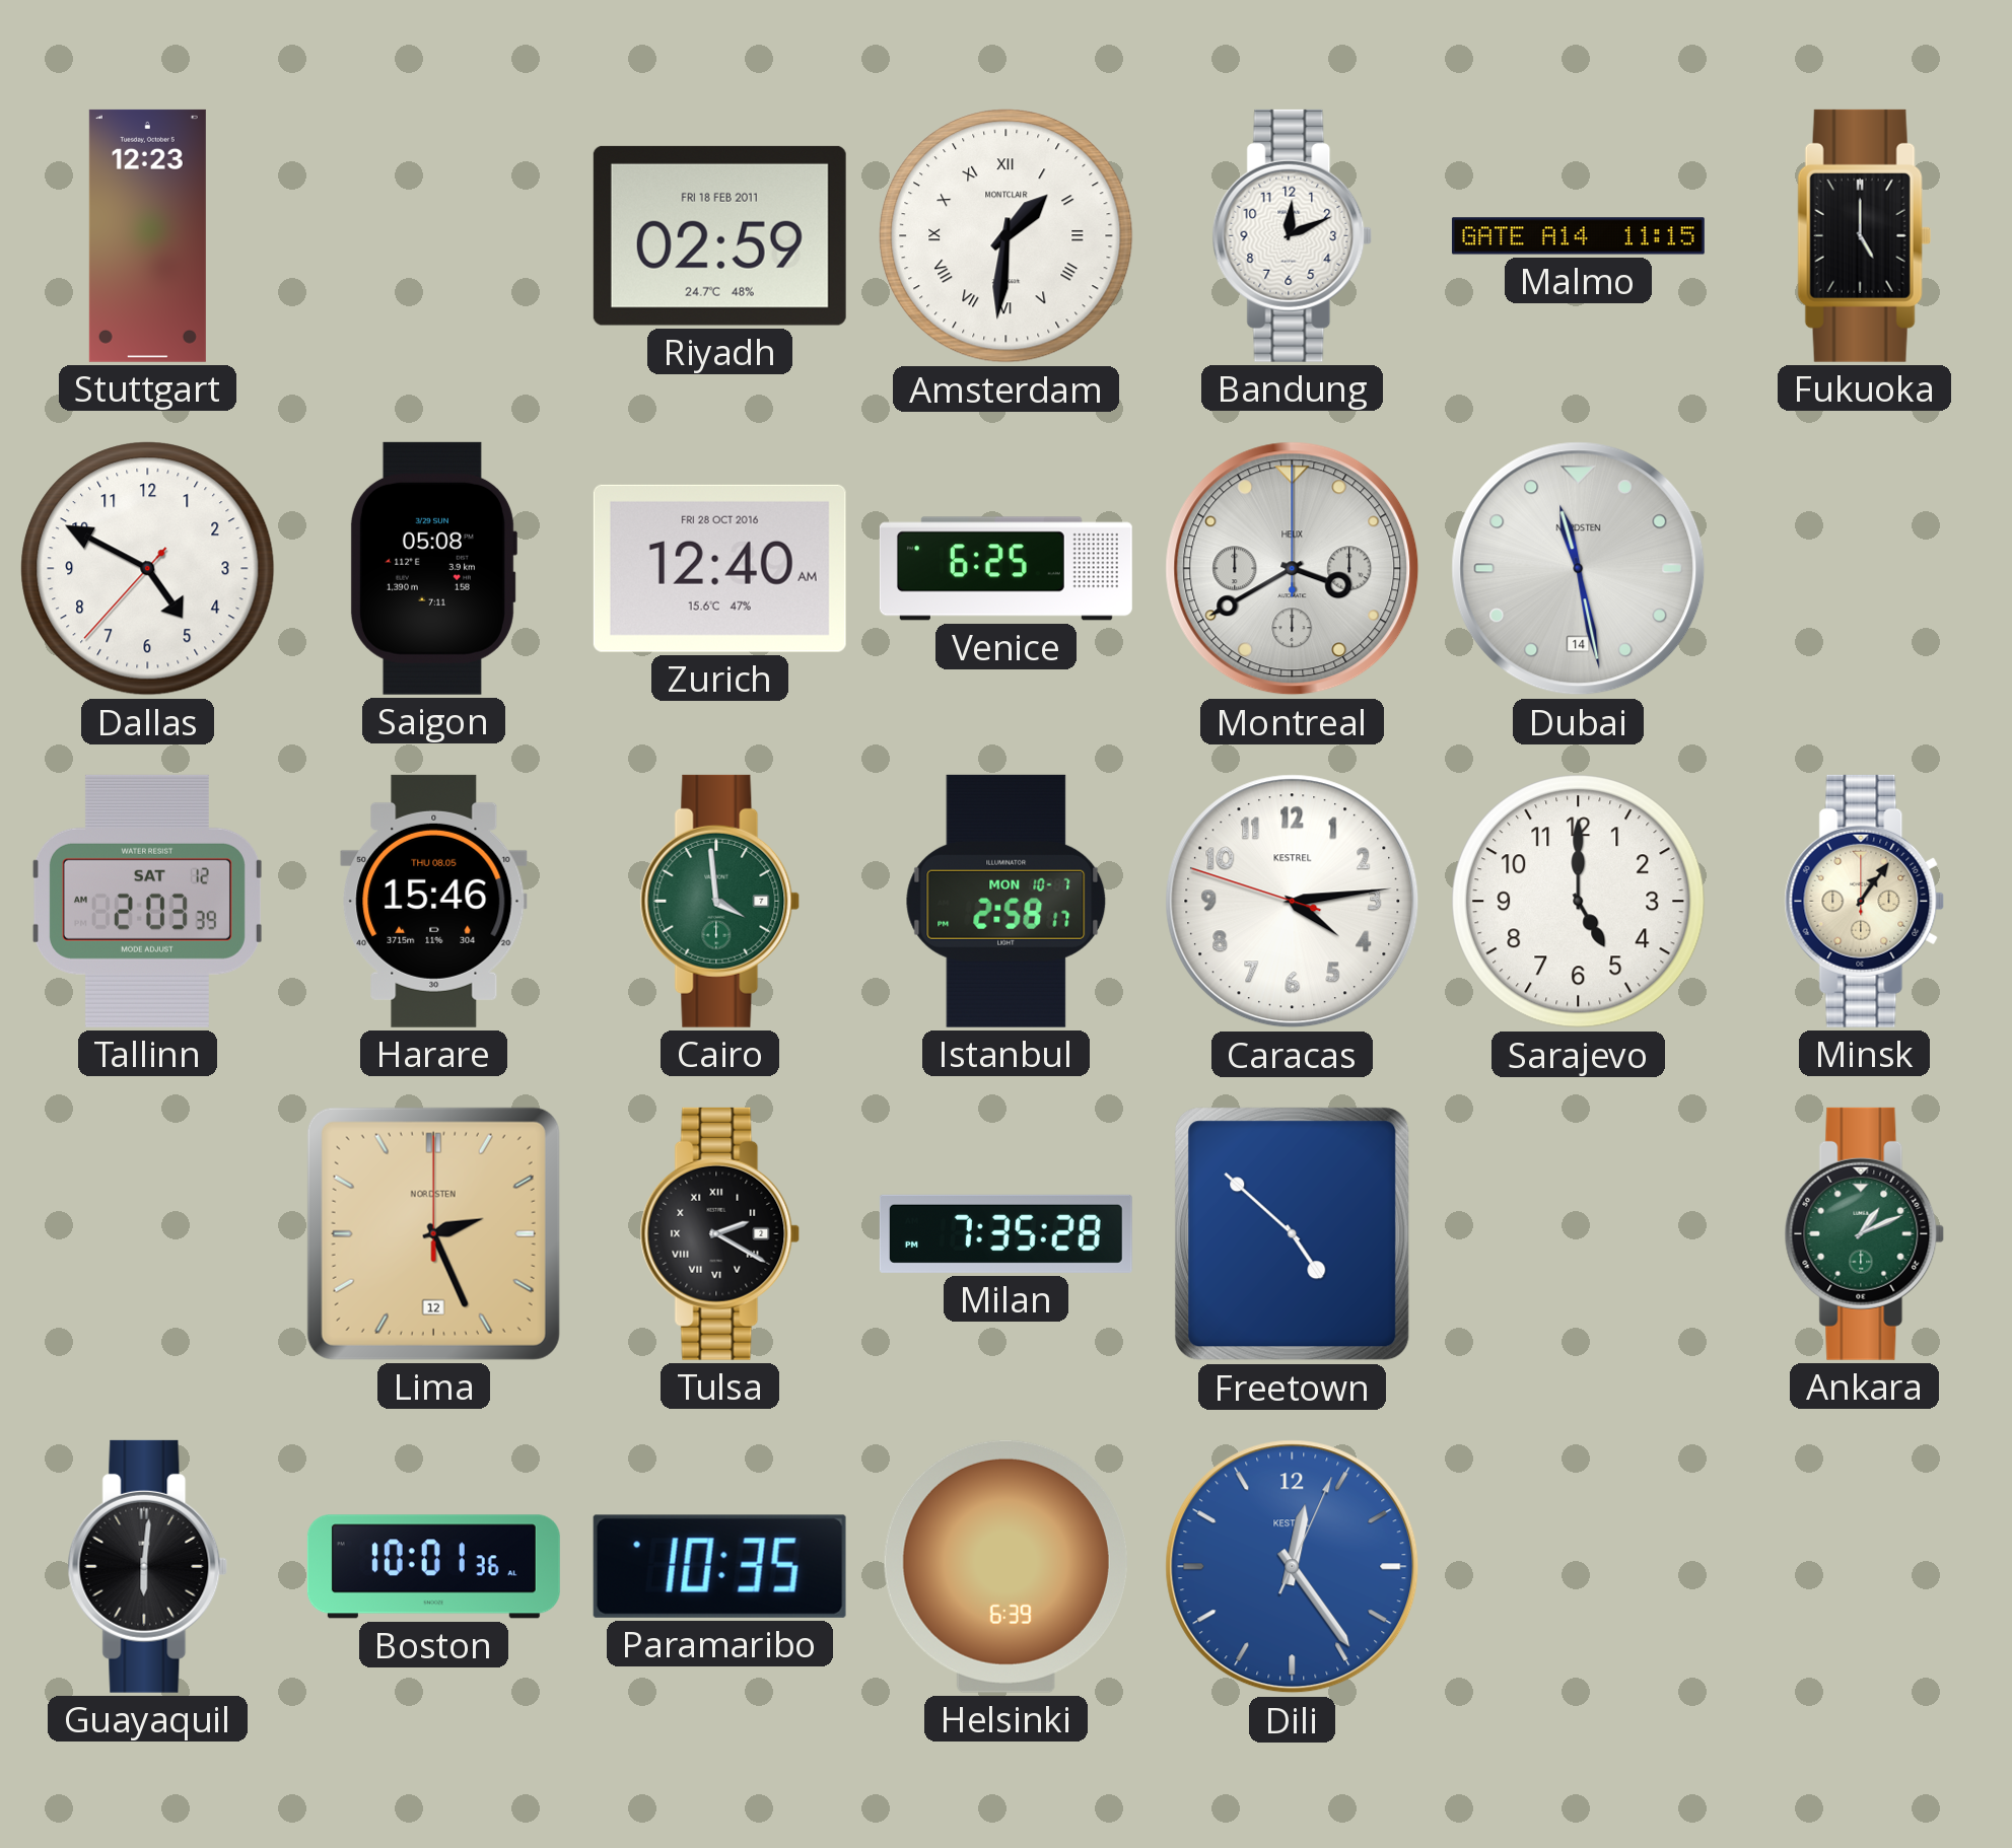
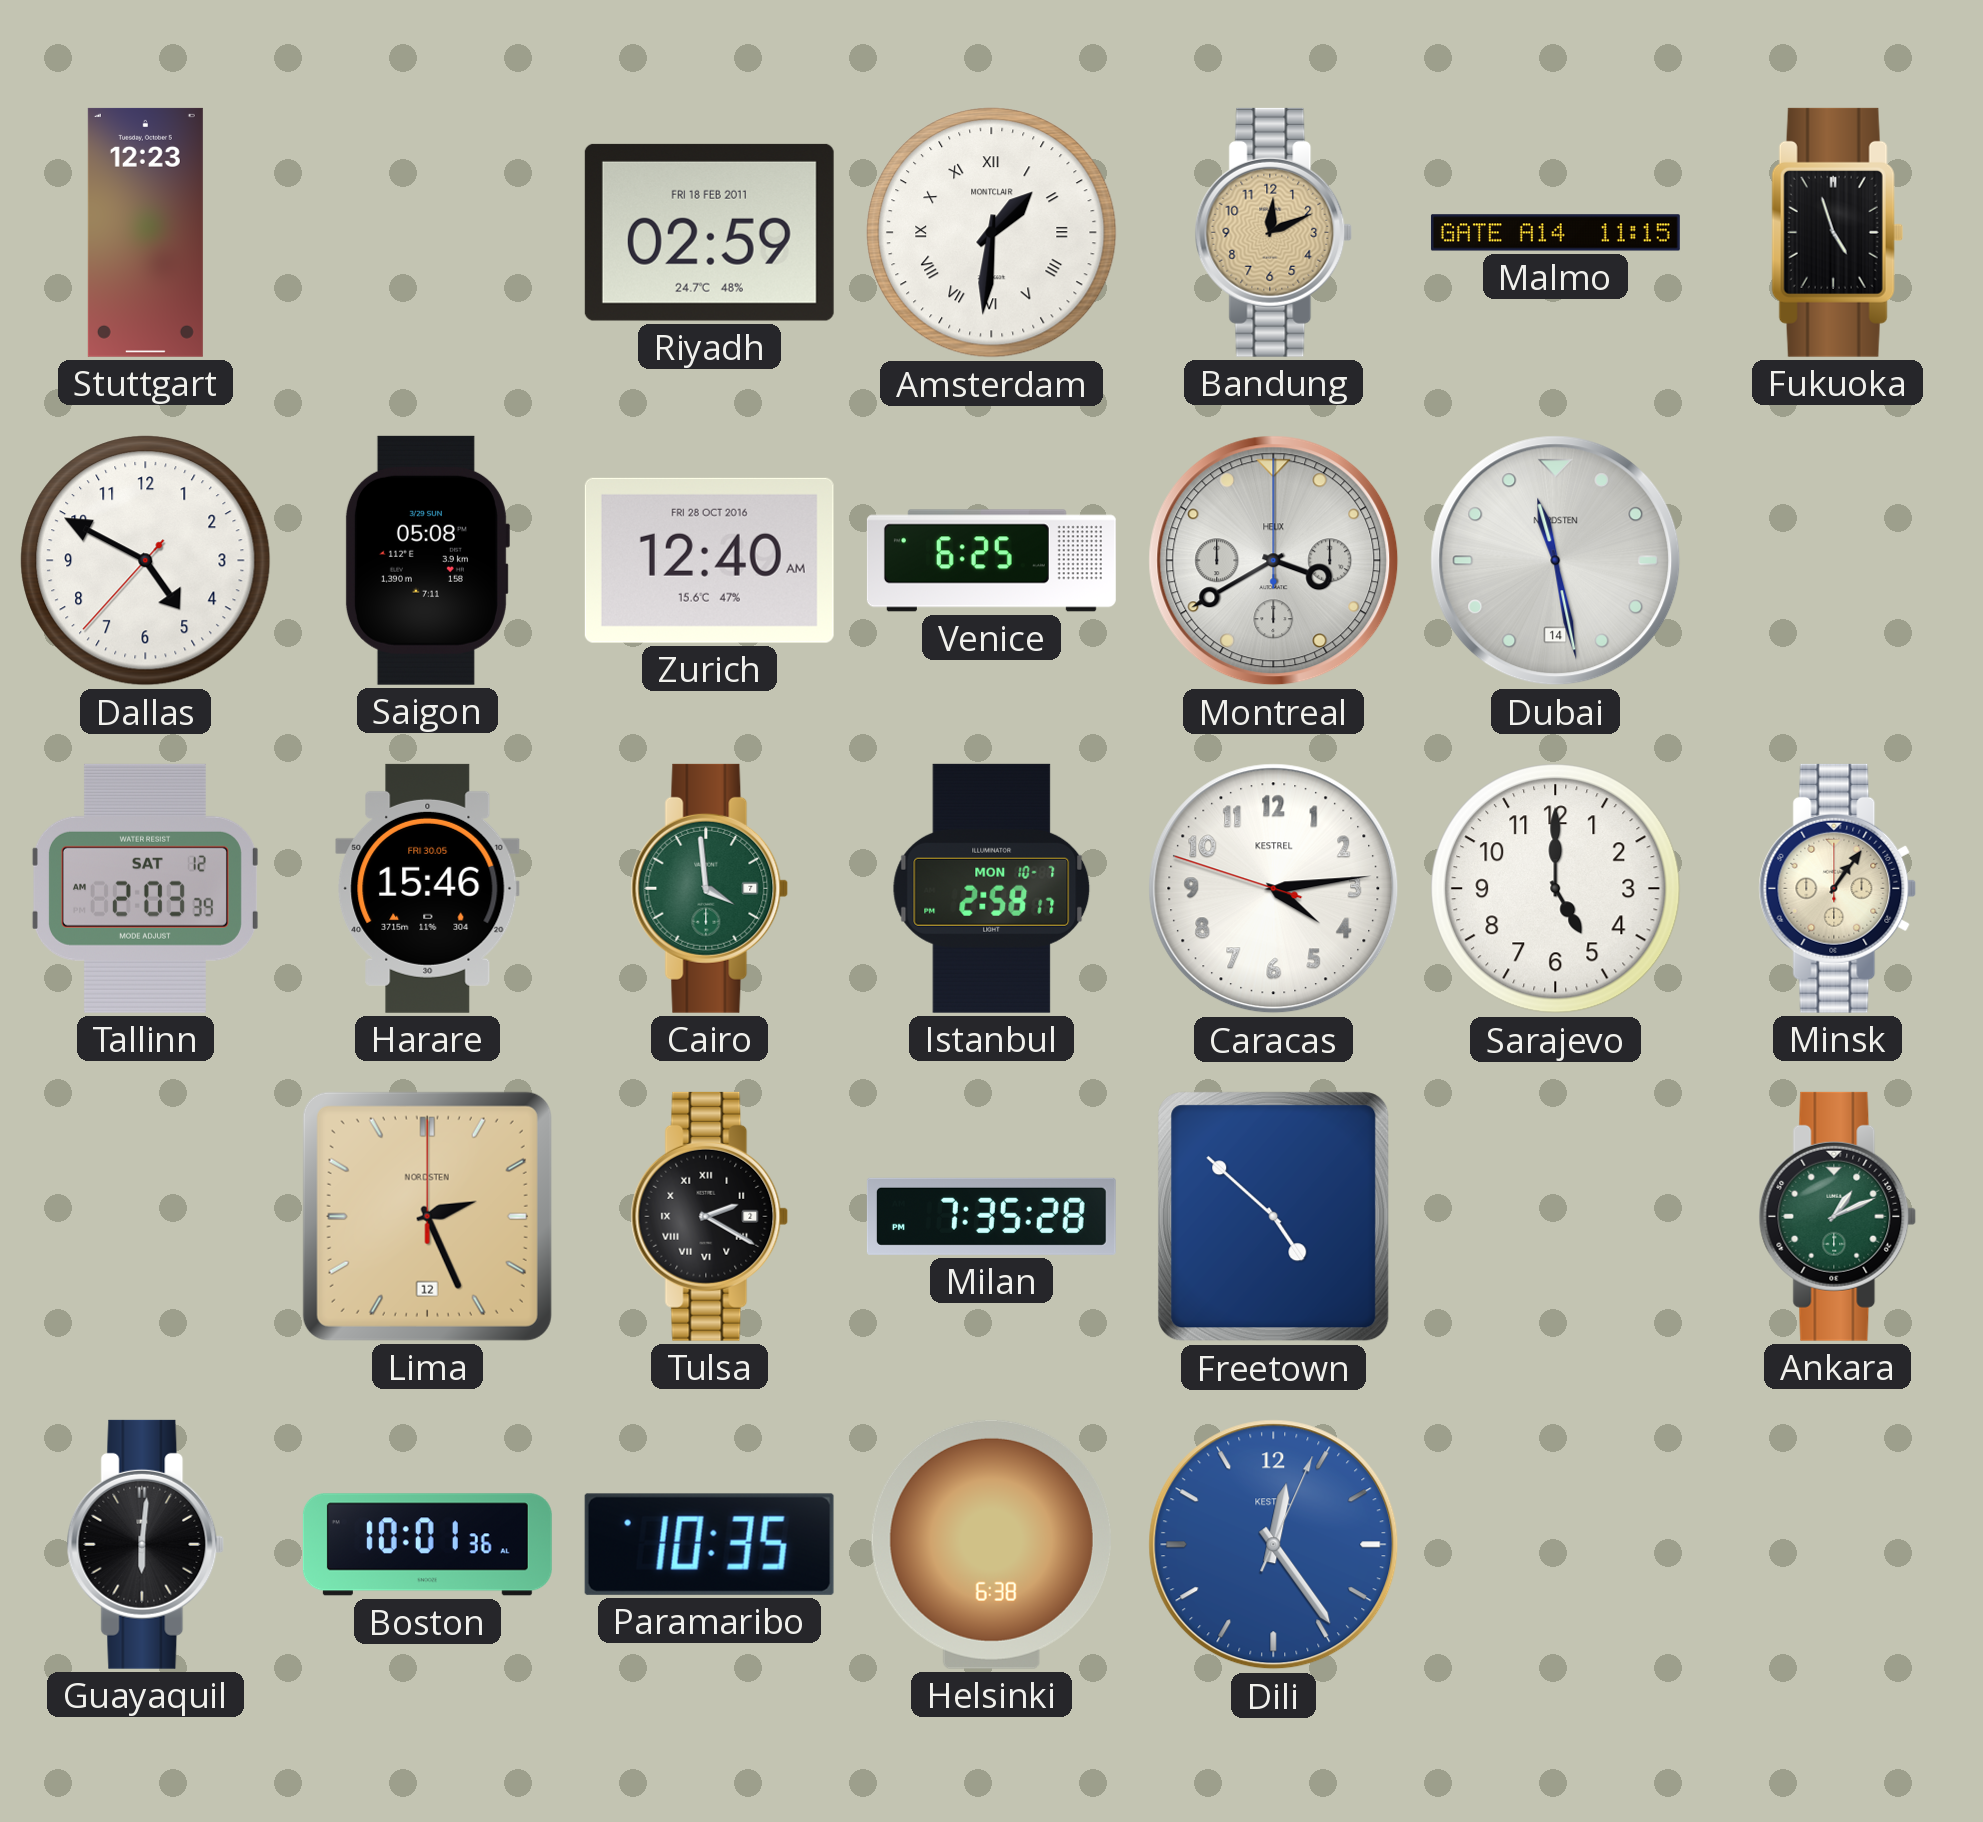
Bandung dial: white -> champagne
Fukuoka: 5:00 -> 4:57
Harare date: THU 08.05 -> FRI 30.05
Helsinki: 6:39 -> 6:38
